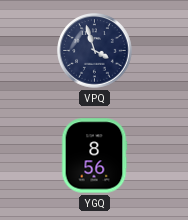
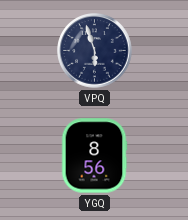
VPQ: 3:57 -> 5:57
